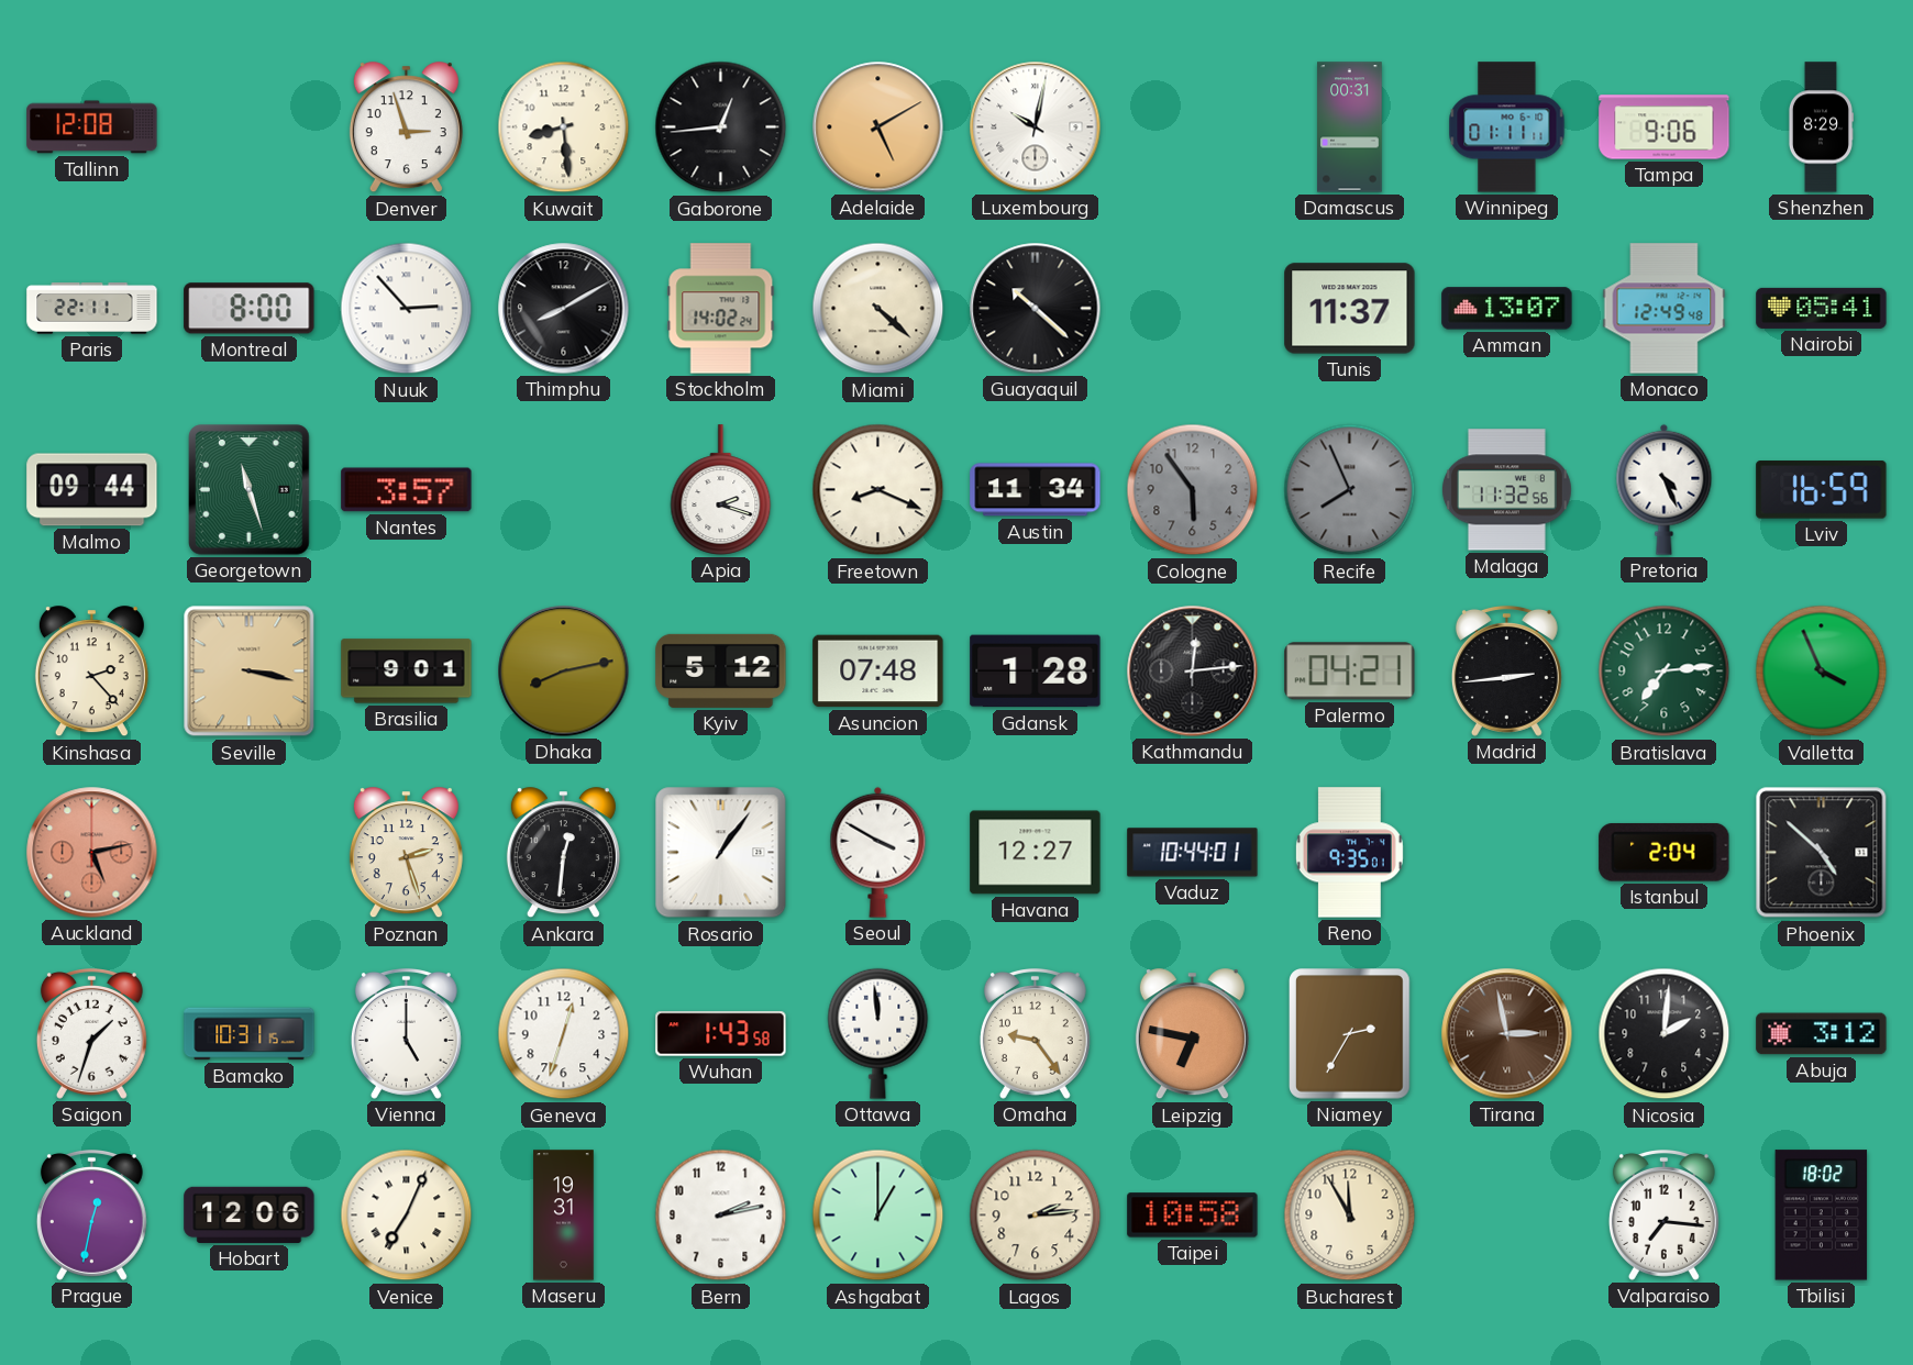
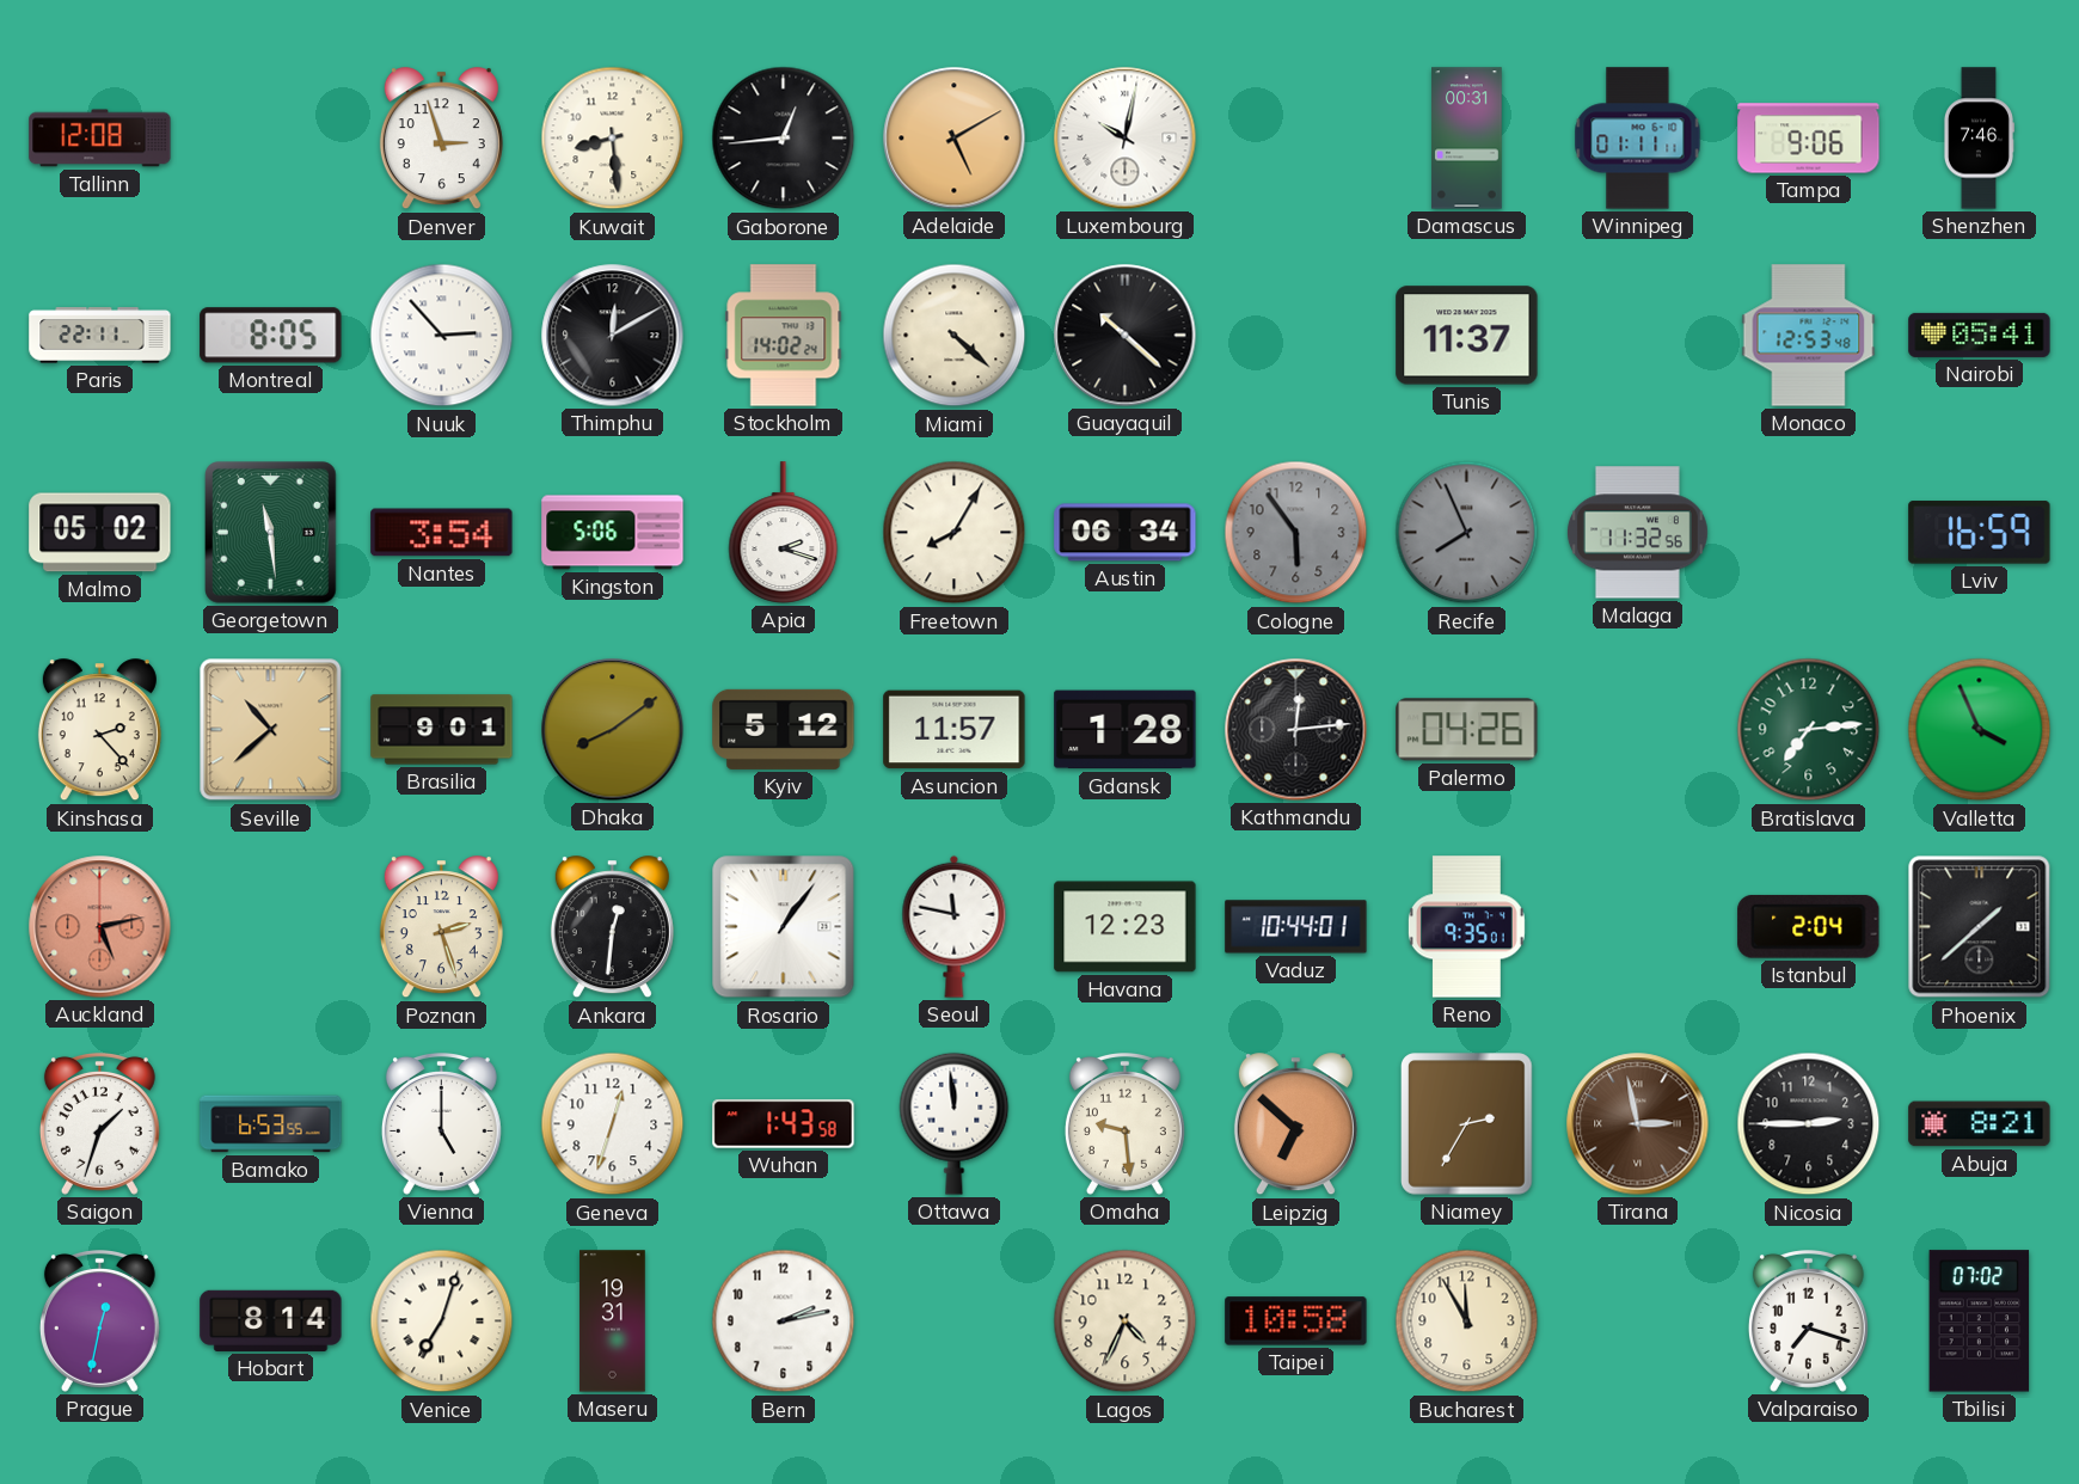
Shenzhen: 8:29 -> 7:46
Montreal: 8:00 -> 8:05
Thimphu: 8:10 -> 12:10
Amman: 13:07 -> none
Monaco: 12:49 -> 12:53
Malmo: 09:44 -> 05:02
Georgetown: 11:27 -> 11:29
Nantes: 3:57 -> 3:54
Kingston: none -> 5:06
Freetown: 8:19 -> 8:05
Austin: 11:34 -> 06:34
Pretoria: 4:26 -> none
Seville: 3:17 -> 10:38
Dhaka: 8:13 -> 8:09
Asuncion: 07:48 -> 11:57
Palermo: 04:21 -> 04:26
Madrid: 2:44 -> none
Seoul: 3:50 -> 11:47
Havana: 12:27 -> 12:23
Phoenix: 4:52 -> 1:38
Bamako: 10:31 -> 6:53
Omaha: 9:24 -> 9:29
Leipzig: 6:47 -> 6:52
Nicosia: 2:01 -> 2:45
Abuja: 3:12 -> 8:21
Hobart: 12:06 -> 8:14
Venice: 7:04 -> 7:03
Ashgabat: 1:00 -> none
Lagos: 2:14 -> 4:34
Valparaiso: 7:16 -> 7:18
Tbilisi: 18:02 -> 07:02
